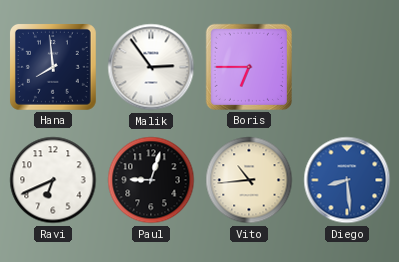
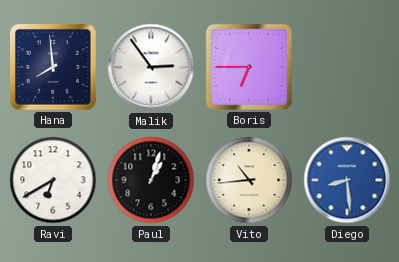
Ravi: 6:41 -> 6:40
Paul: 9:03 -> 1:03
